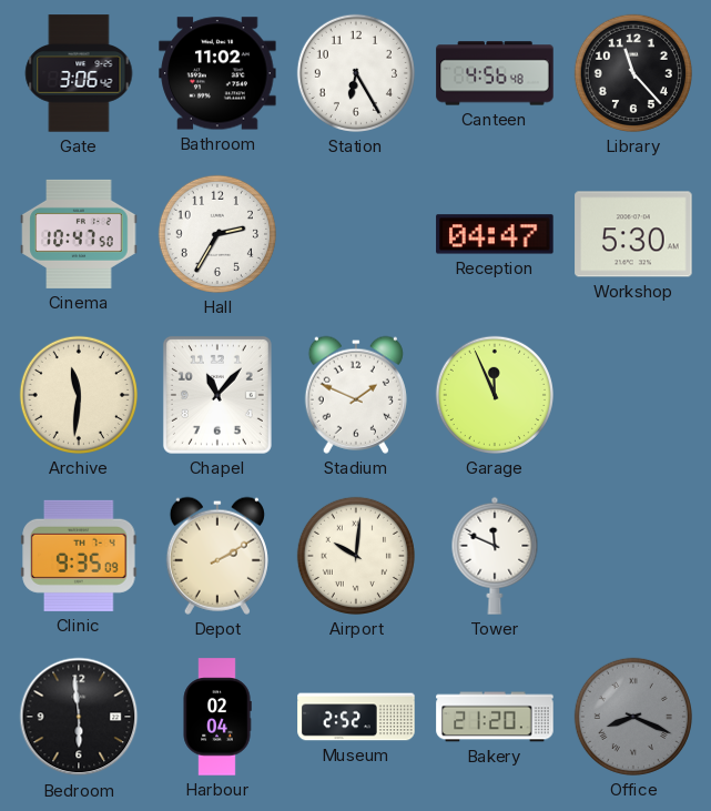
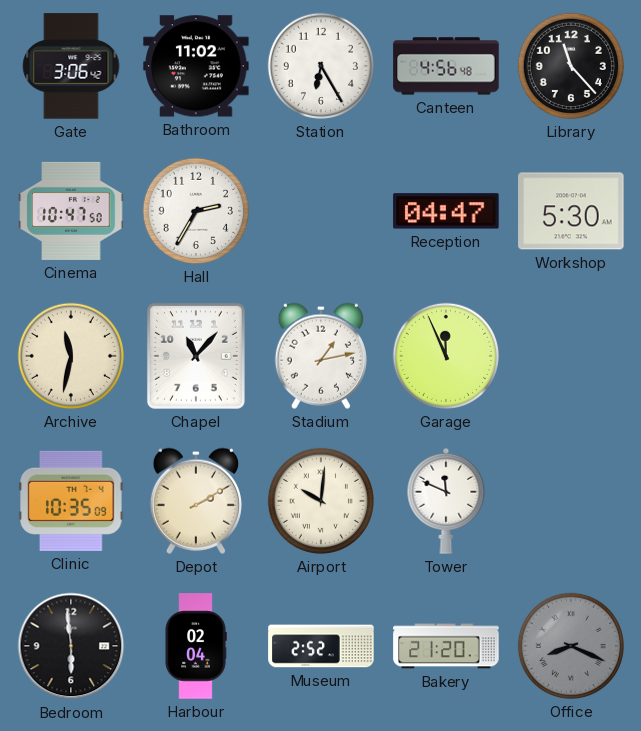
Archive: 11:31 -> 11:32
Stadium: 1:49 -> 1:13
Clinic: 9:35 -> 10:35
